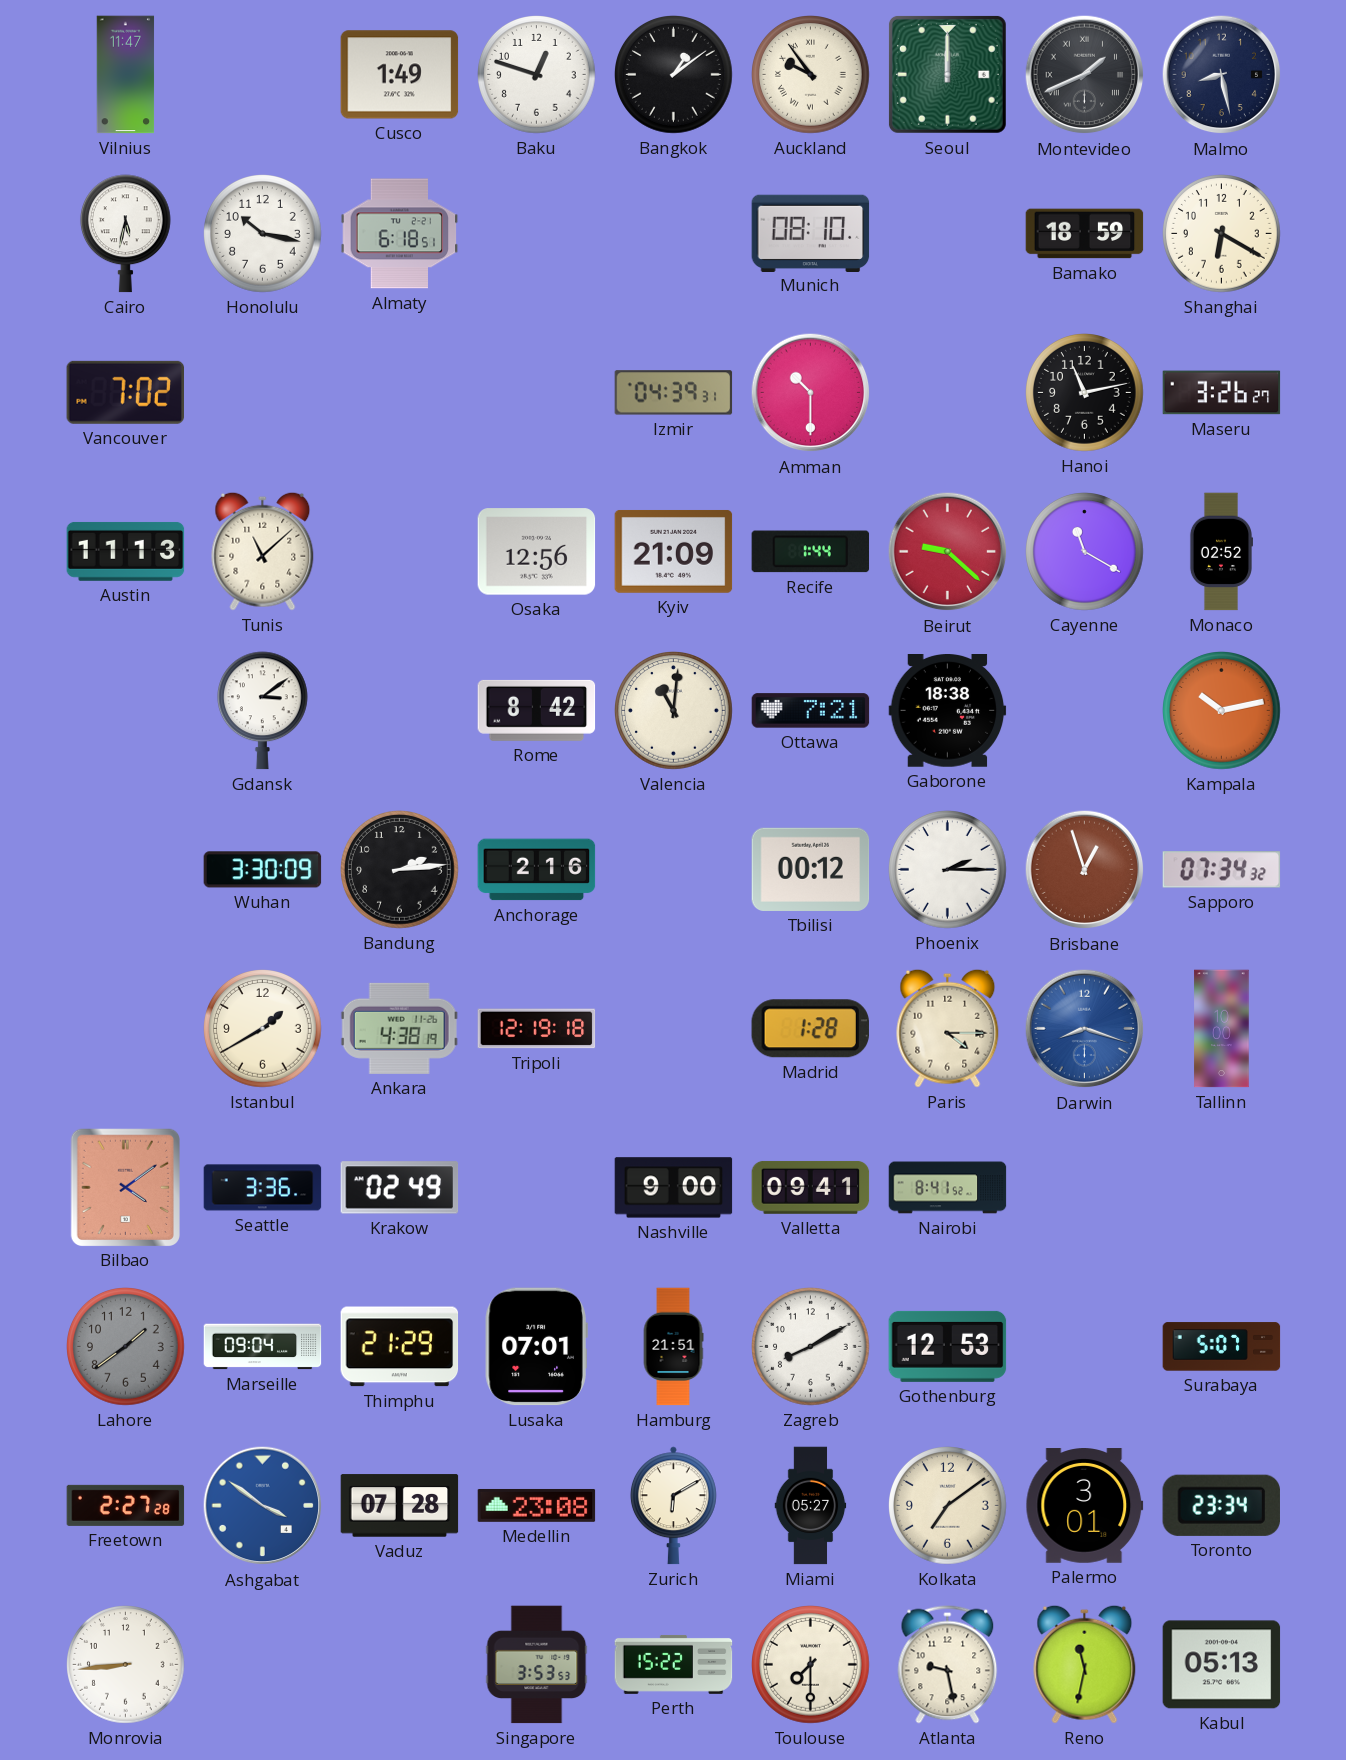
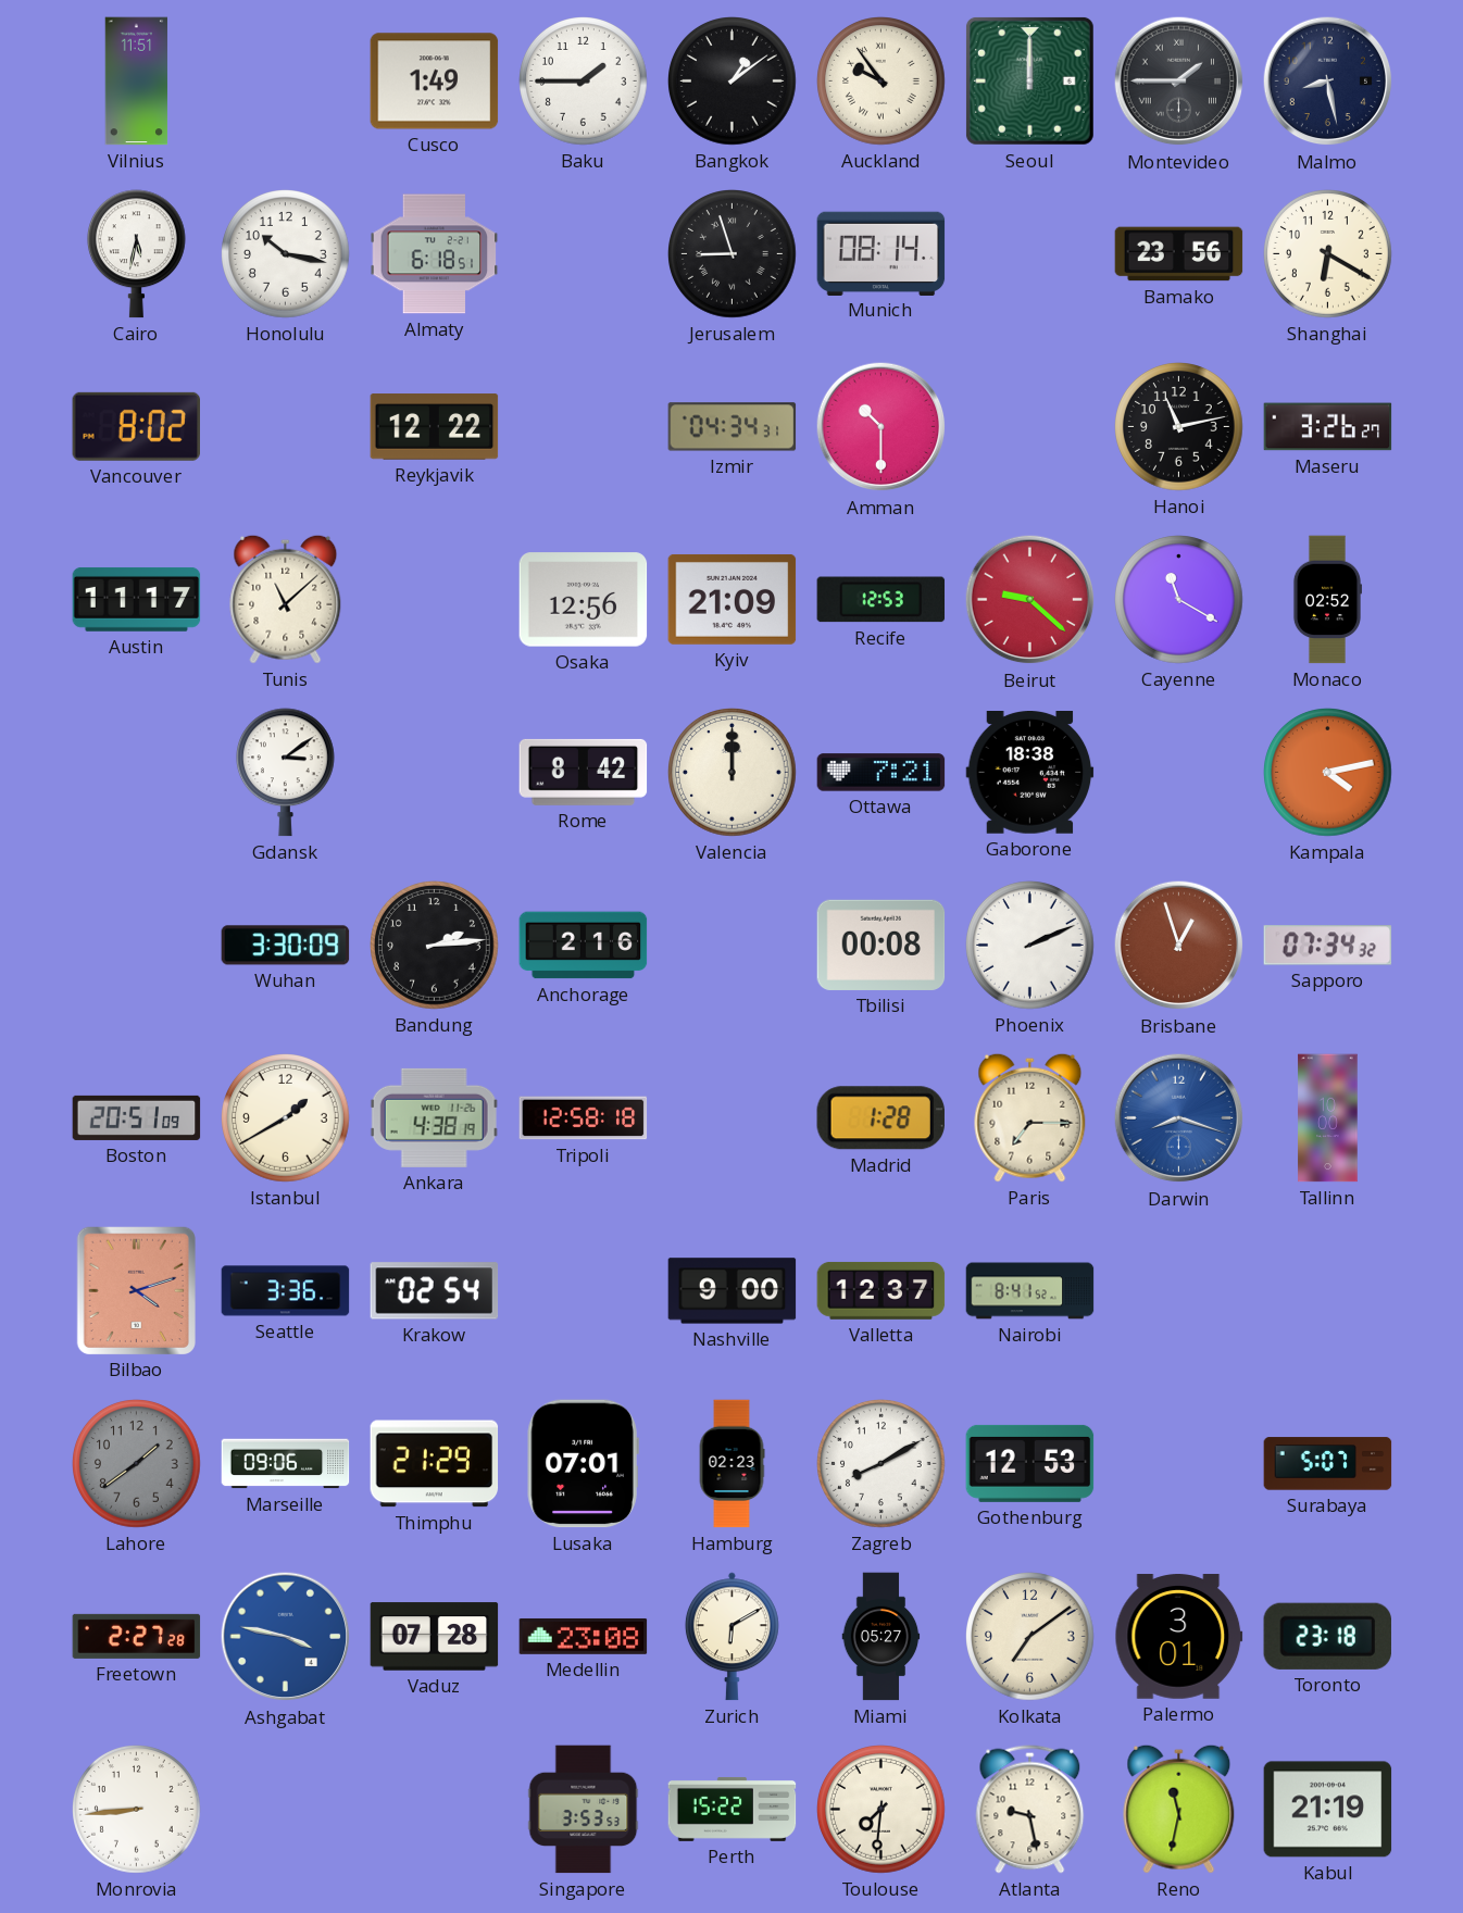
Vilnius: 11:47 -> 11:51
Baku: 12:48 -> 1:45
Montevideo: 1:41 -> 1:45
Jerusalem: none -> 8:57
Munich: 08:10 -> 08:14
Bamako: 18:59 -> 23:56
Vancouver: 7:02 -> 8:02
Reykjavik: none -> 12:22
Izmir: 04:39 -> 04:34
Austin: 11:13 -> 11:17
Recife: 1:44 -> 12:53
Valencia: 11:01 -> 12:00
Kampala: 10:13 -> 4:13
Tbilisi: 00:12 -> 00:08
Phoenix: 2:15 -> 2:11
Boston: none -> 20:51
Tripoli: 12:19 -> 12:58
Paris: 4:15 -> 7:15
Bilbao: 4:09 -> 4:12
Krakow: 02:49 -> 02:54
Valletta: 09:41 -> 12:37
Marseille: 09:04 -> 09:06
Hamburg: 21:51 -> 02:23
Ashgabat: 3:51 -> 3:47
Toronto: 23:34 -> 23:18
Toulouse: 7:30 -> 7:31
Kabul: 05:13 -> 21:19
